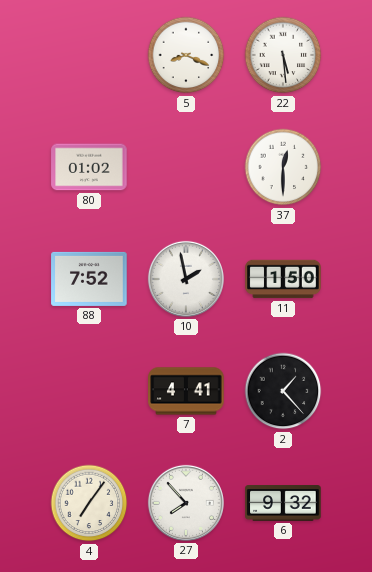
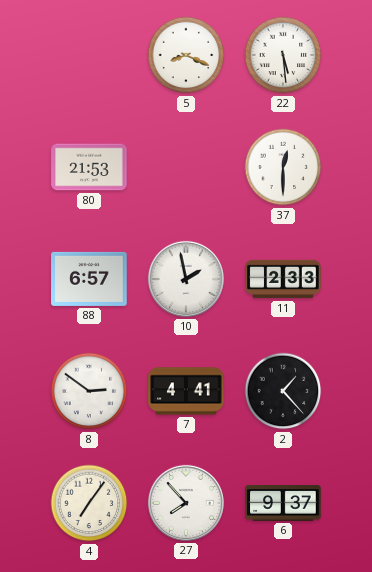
80: 01:02 -> 21:53
88: 7:52 -> 6:57
11: 1:50 -> 2:33
8: none -> 2:51
6: 9:32 -> 9:37
